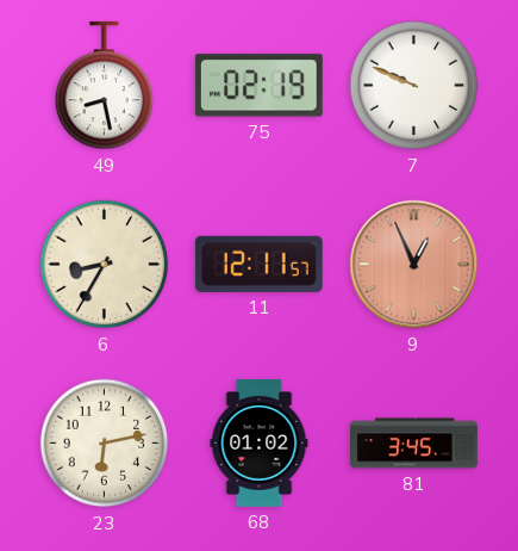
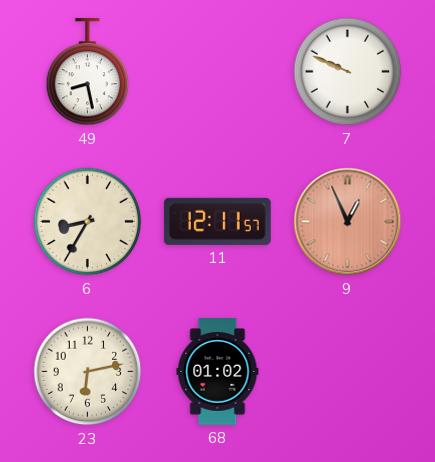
75: 02:19 -> none
81: 3:45 -> none
